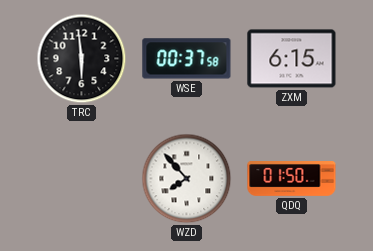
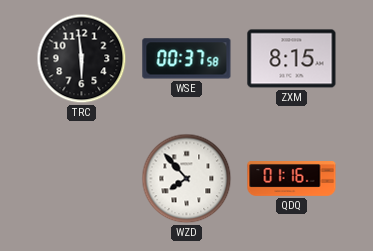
ZXM: 6:15 -> 8:15
QDQ: 01:50 -> 01:16
